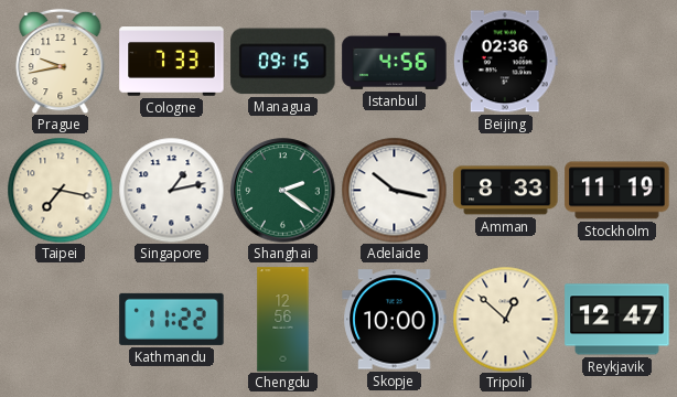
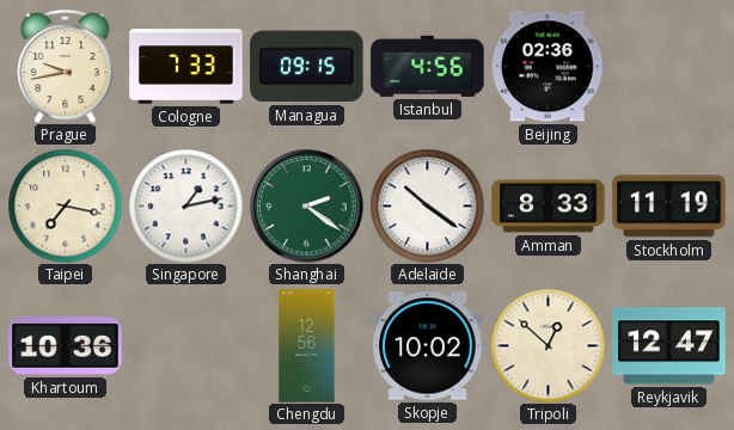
Adelaide: 10:17 -> 10:21
Khartoum: none -> 10:36
Kathmandu: 11:22 -> none
Skopje: 10:00 -> 10:02
